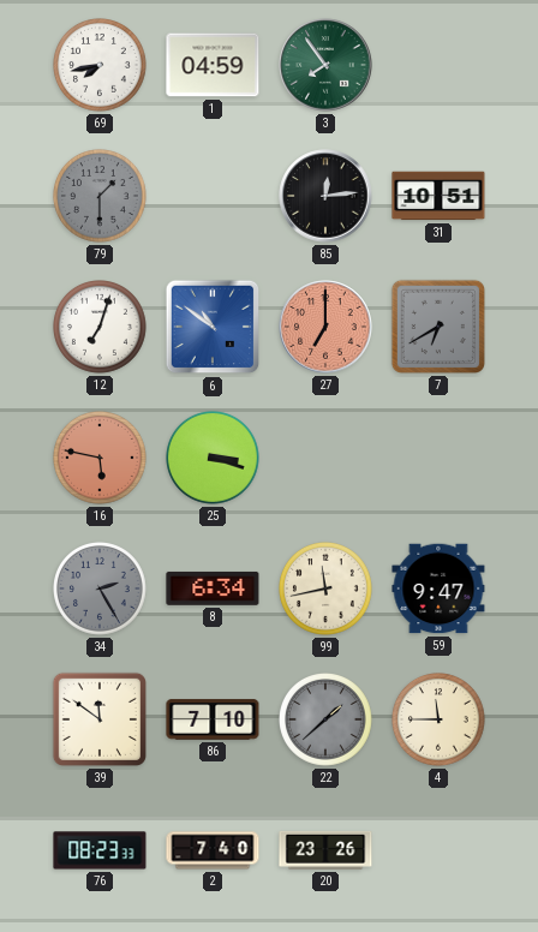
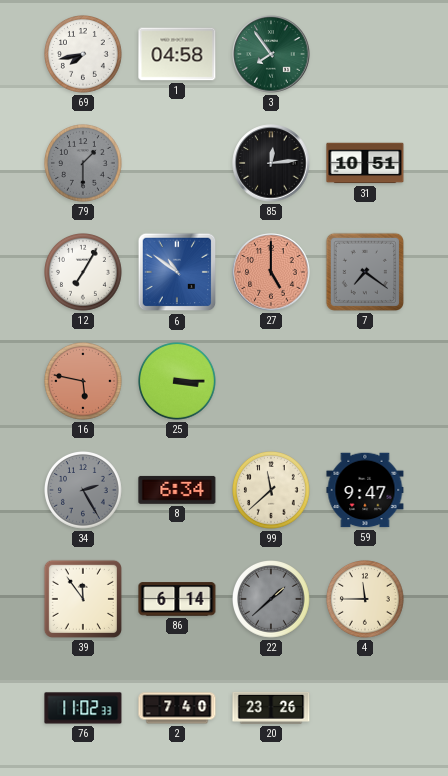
1: 04:59 -> 04:58
12: 7:03 -> 7:05
27: 7:00 -> 5:00
7: 6:40 -> 7:21
25: 3:18 -> 3:15
99: 11:43 -> 11:38
39: 11:51 -> 11:54
86: 7:10 -> 6:14
76: 08:23 -> 11:02
